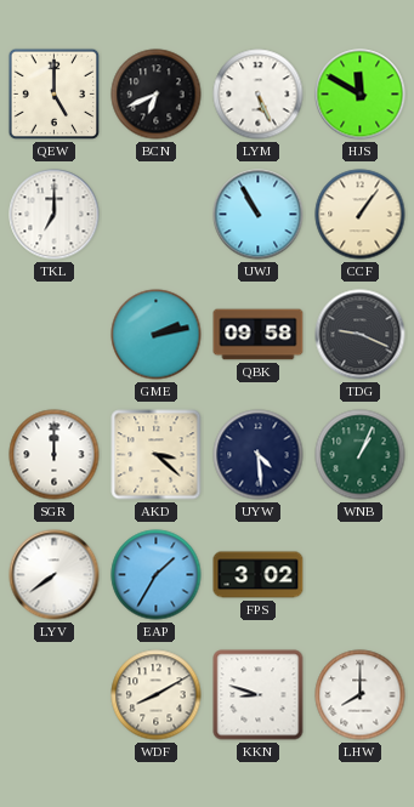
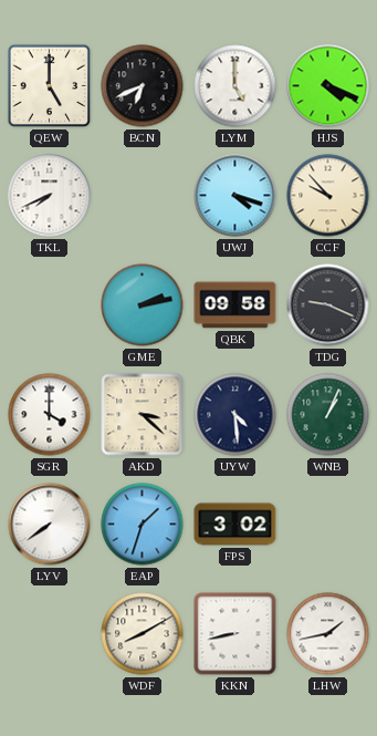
LYM: 5:26 -> 5:00
HJS: 11:50 -> 4:19
TKL: 7:00 -> 7:41
UWJ: 10:55 -> 4:18
CCF: 1:06 -> 9:53
SGR: 12:00 -> 4:00
EAP: 1:35 -> 1:33
KKN: 8:48 -> 8:43
LHW: 8:00 -> 1:43
